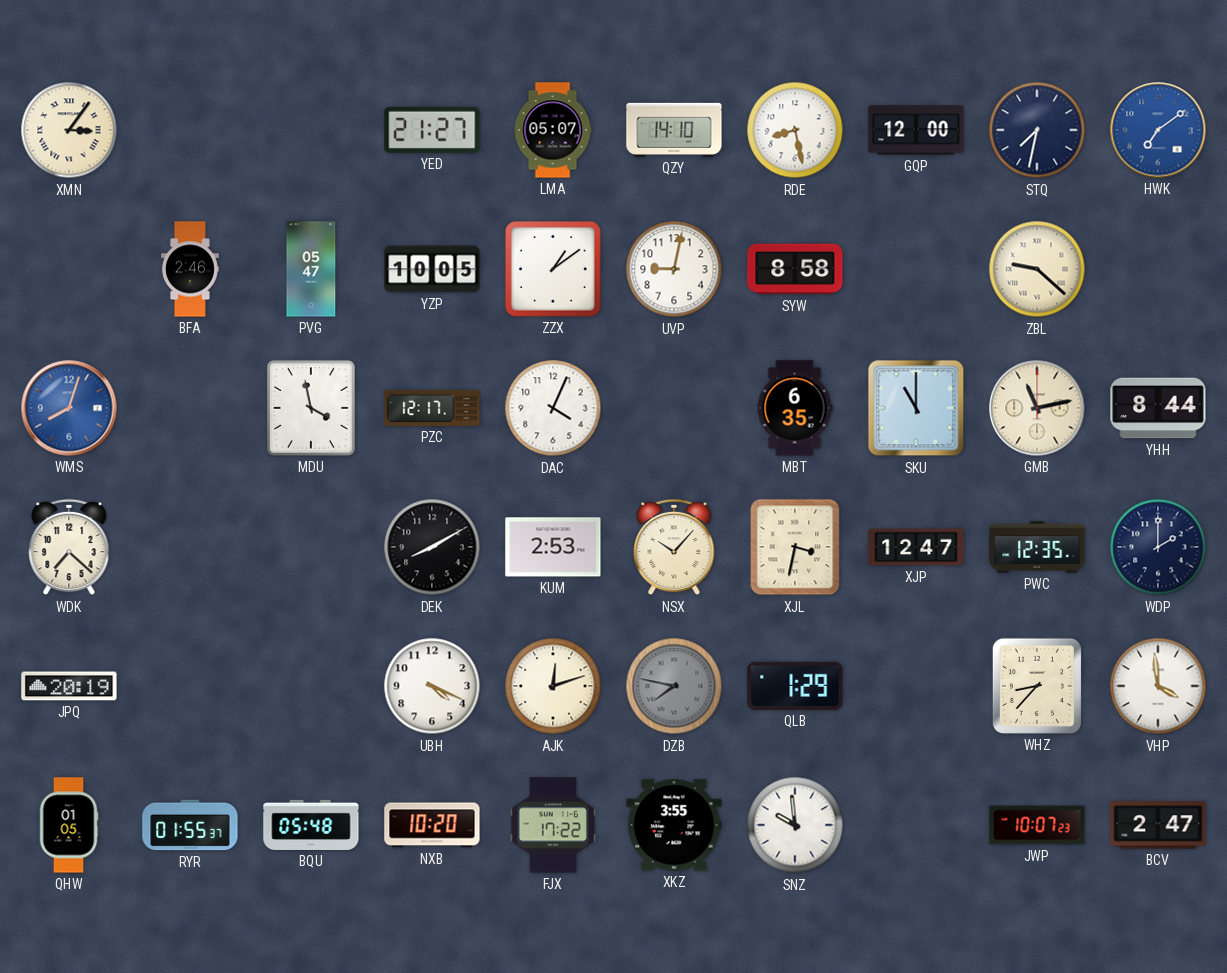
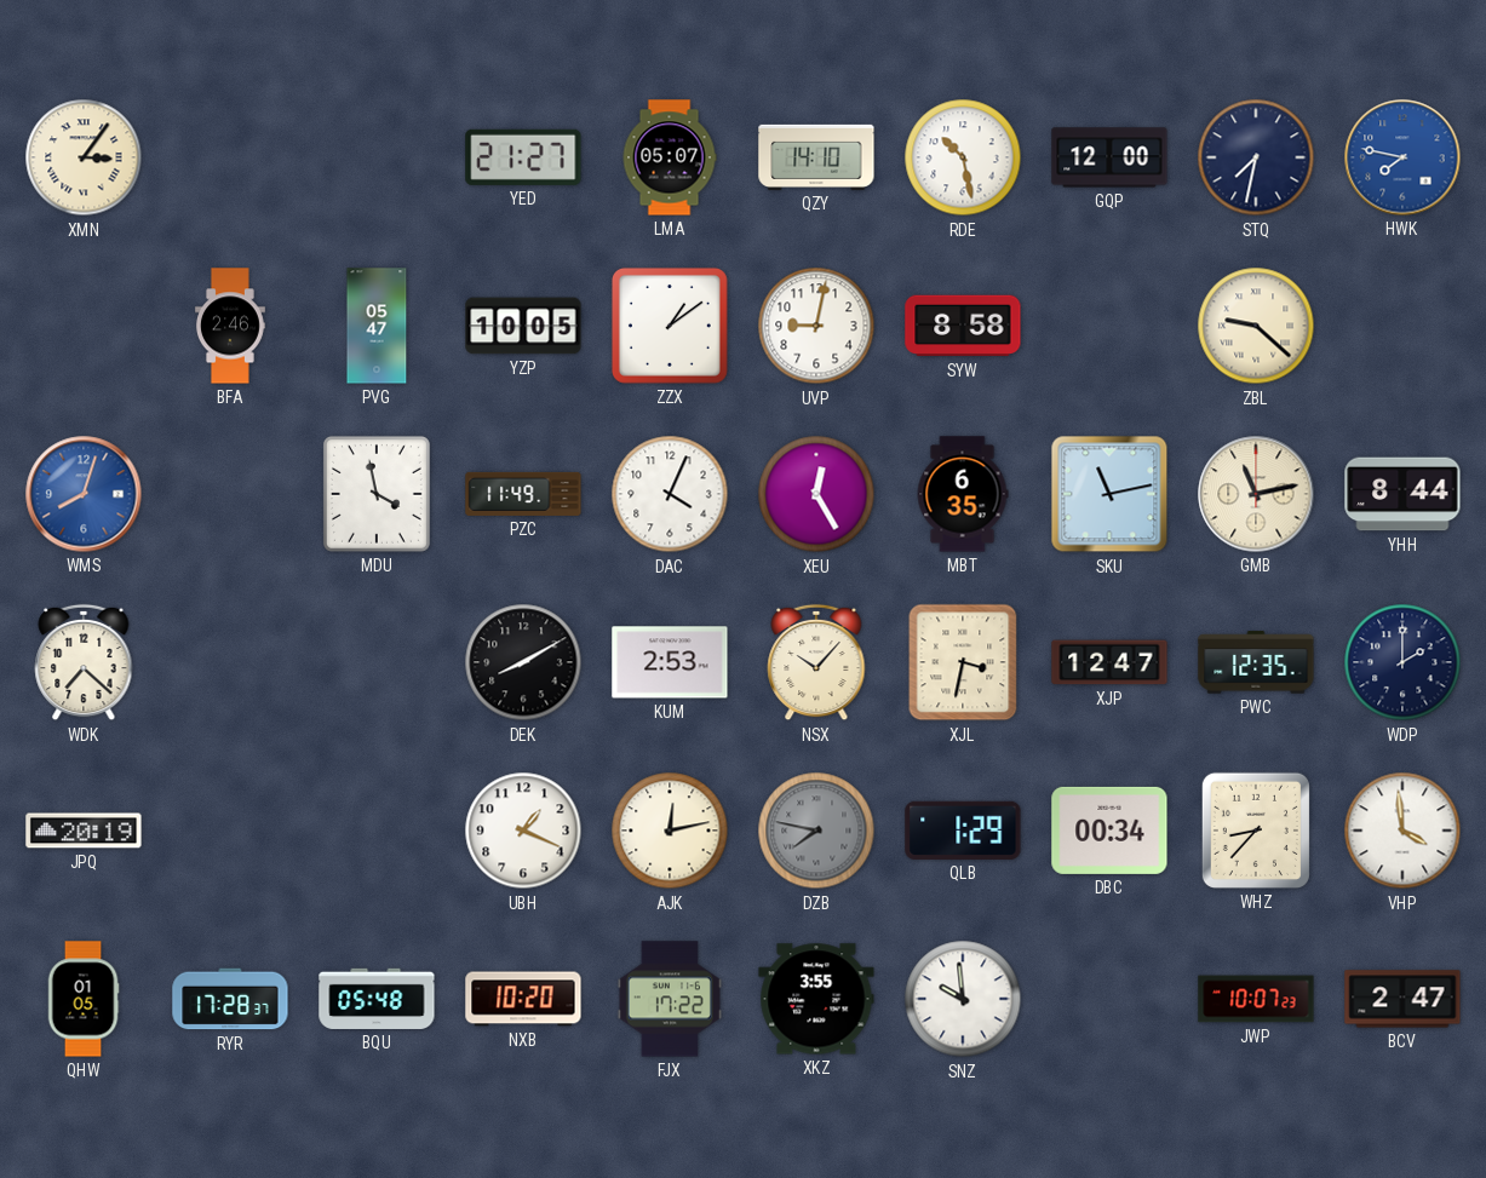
RDE: 8:28 -> 10:28
HWK: 7:09 -> 7:47
PZC: 12:17 -> 11:49
XEU: none -> 12:25
SKU: 11:00 -> 11:13
UBH: 4:19 -> 1:19
AJK: 12:12 -> 12:13
DBC: none -> 00:34
RYR: 01:55 -> 17:28
